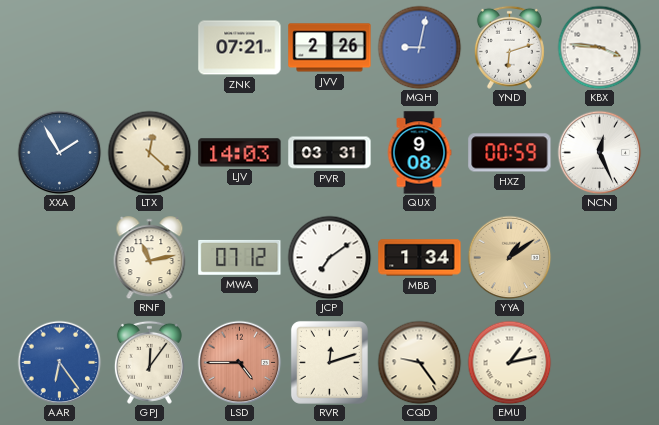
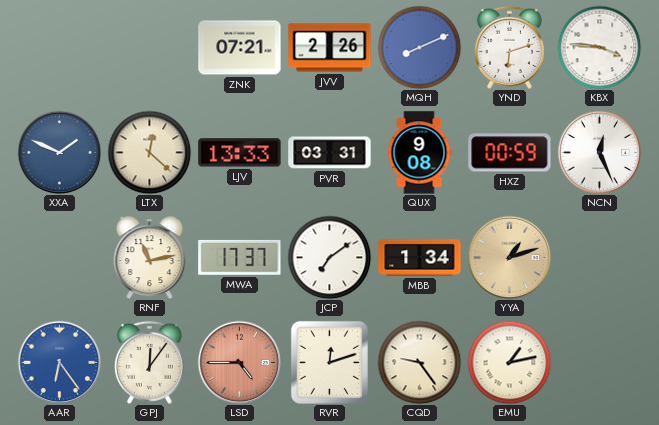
MQH: 9:02 -> 8:11
XXA: 1:55 -> 1:49
LJV: 14:03 -> 13:33
MWA: 07:12 -> 17:37
YYA: 1:09 -> 1:12
